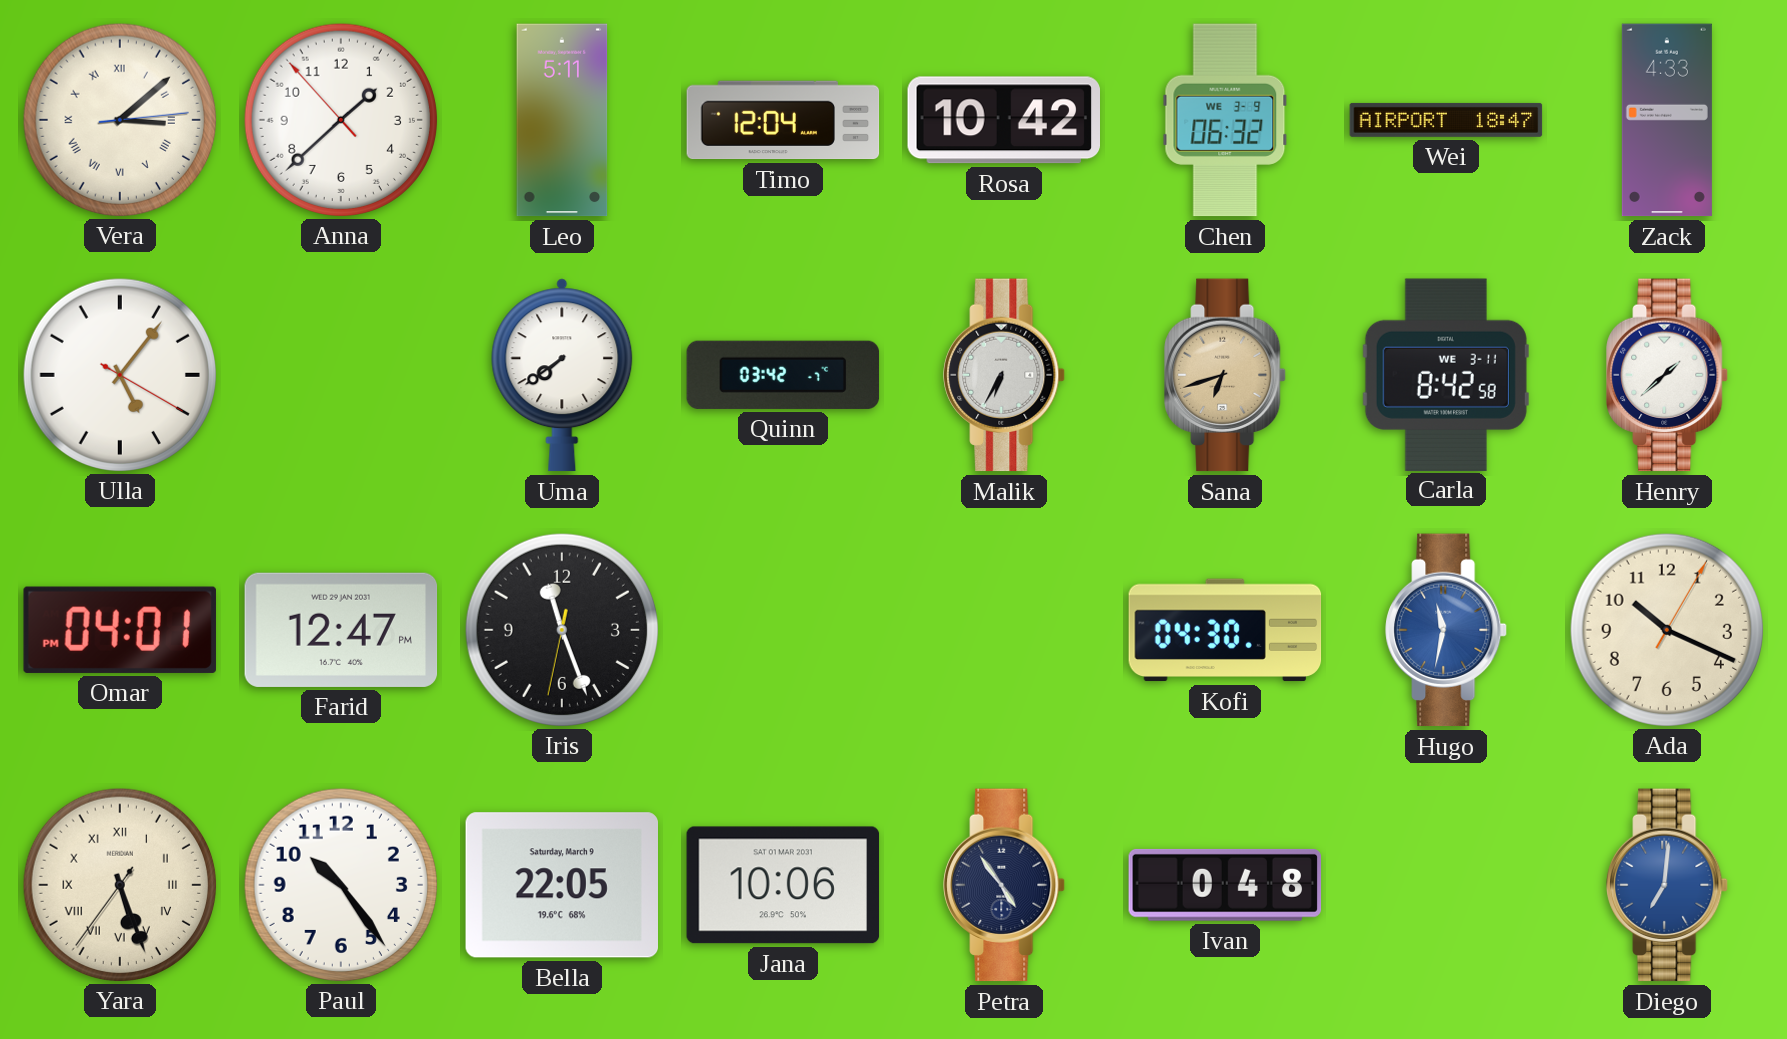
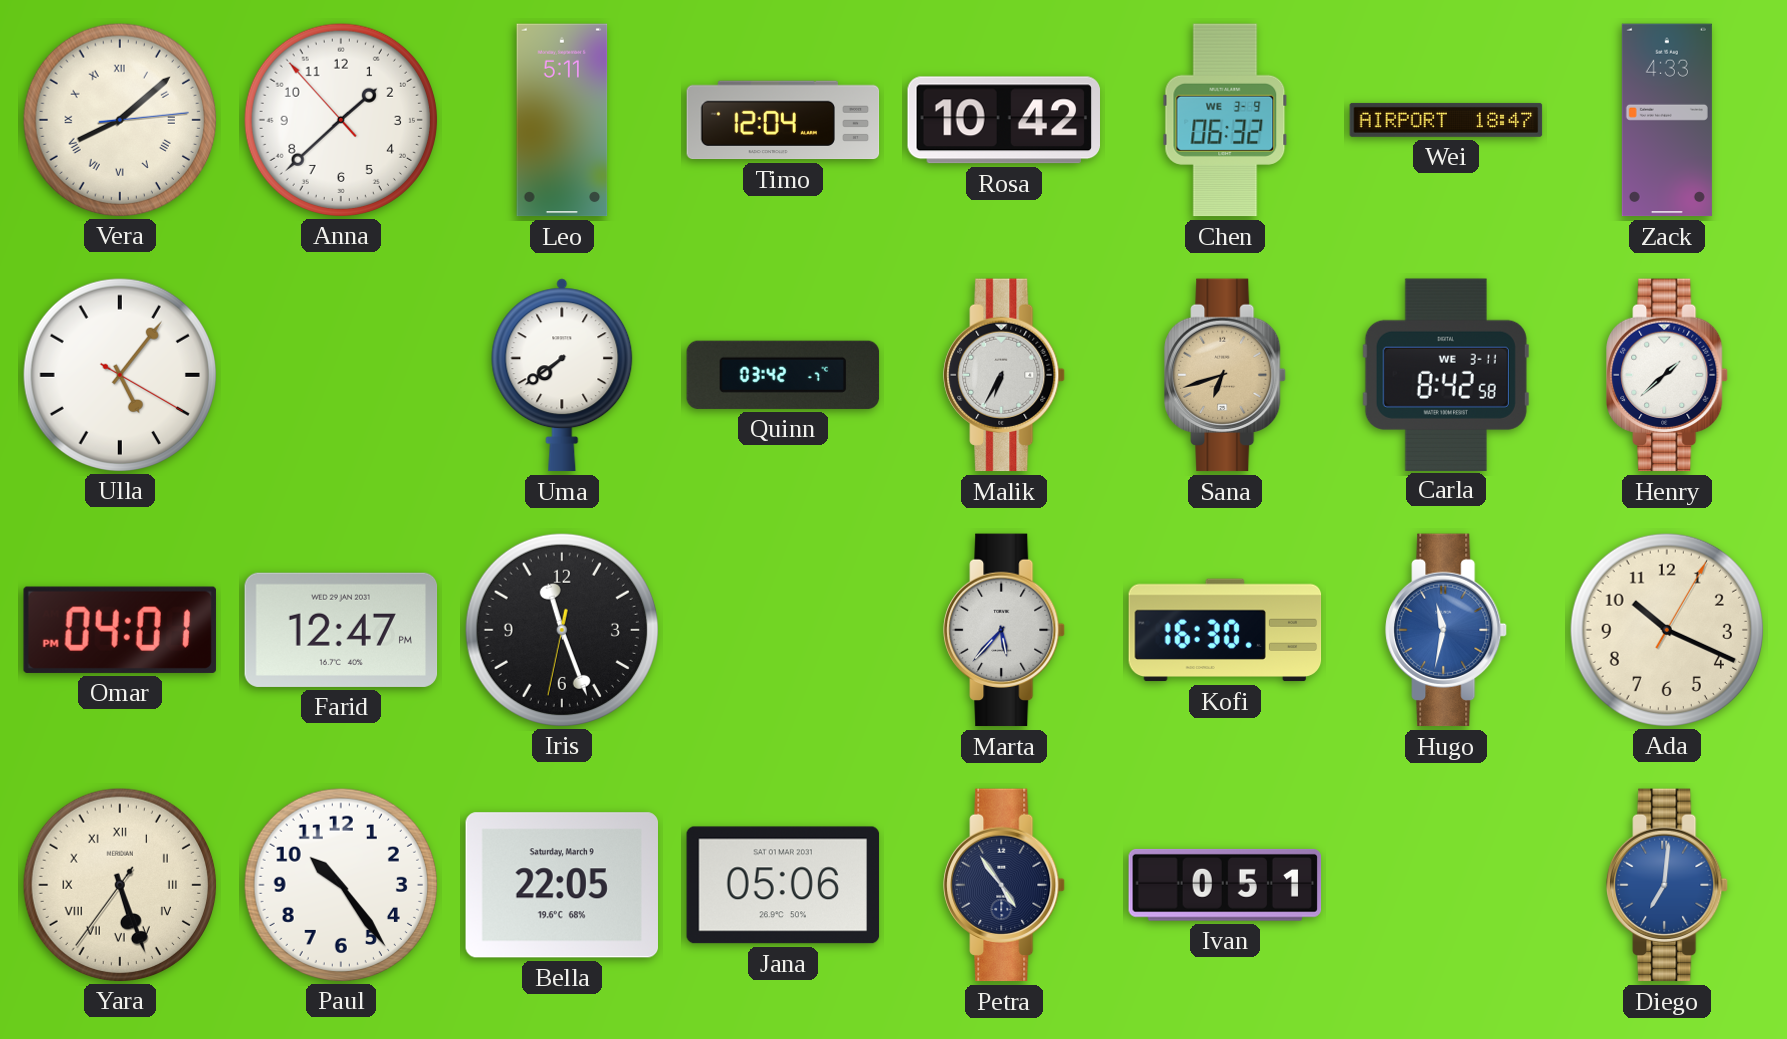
Vera: 3:08 -> 8:08
Marta: none -> 5:37
Kofi: 04:30 -> 16:30
Jana: 10:06 -> 05:06
Ivan: 0:48 -> 0:51
